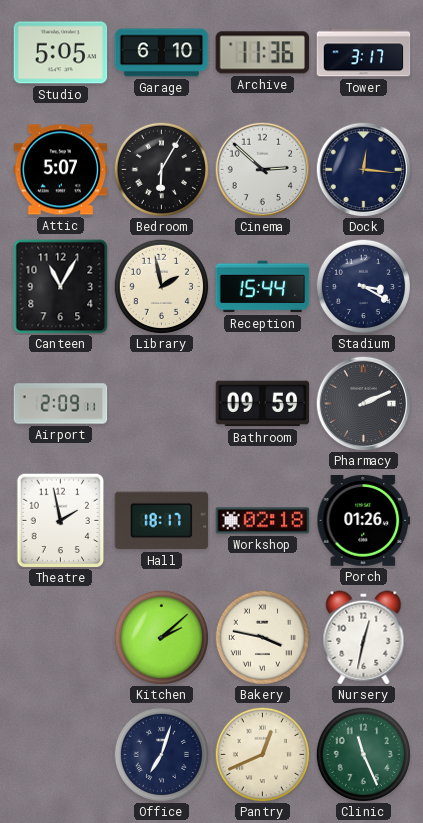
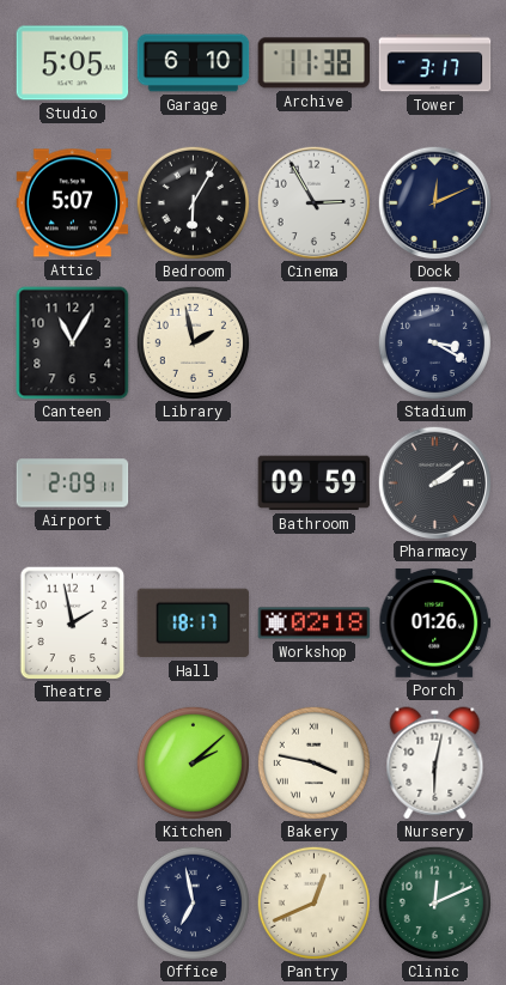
Archive: 11:36 -> 11:38
Cinema: 2:52 -> 2:55
Dock: 12:16 -> 12:11
Reception: 15:44 -> none
Pharmacy: 2:11 -> 2:09
Nursery: 12:32 -> 6:02
Office: 7:03 -> 6:58
Clinic: 11:26 -> 12:11
